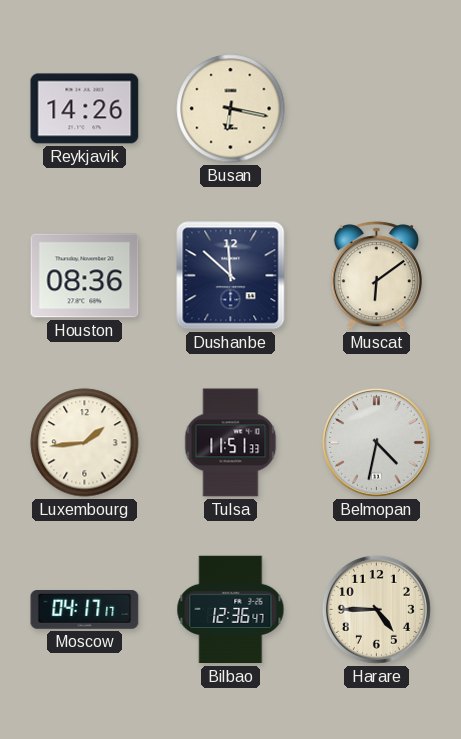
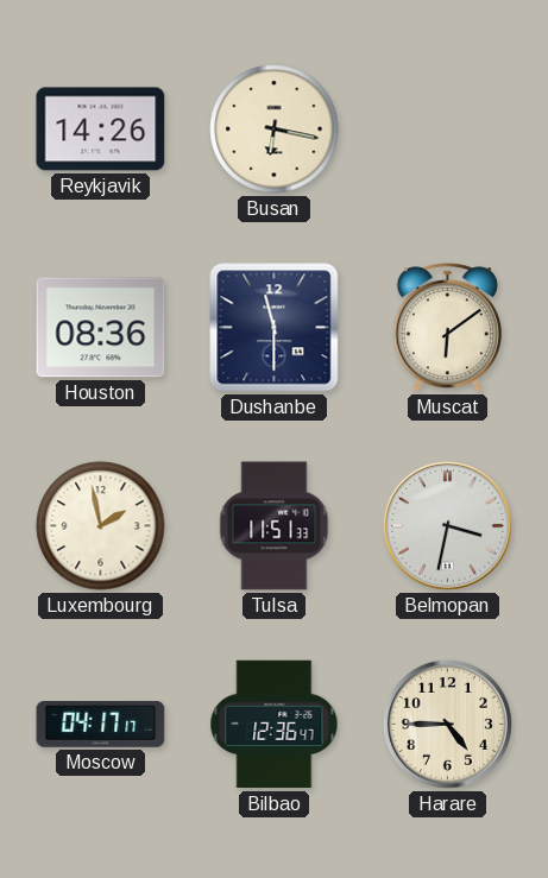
Dushanbe: 11:52 -> 11:30
Luxembourg: 1:44 -> 1:58
Belmopan: 4:32 -> 3:32
